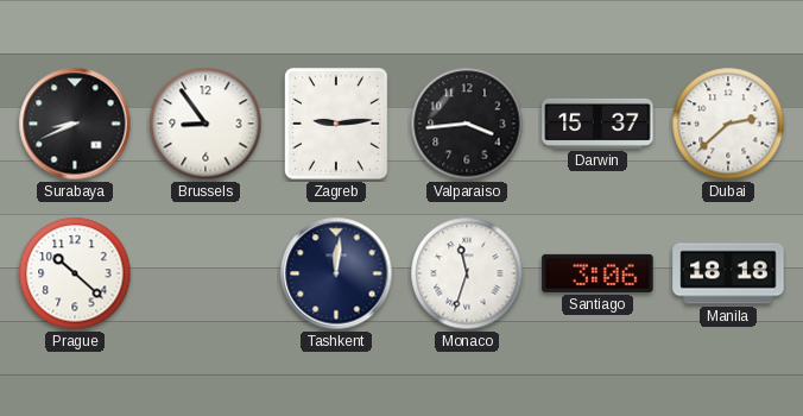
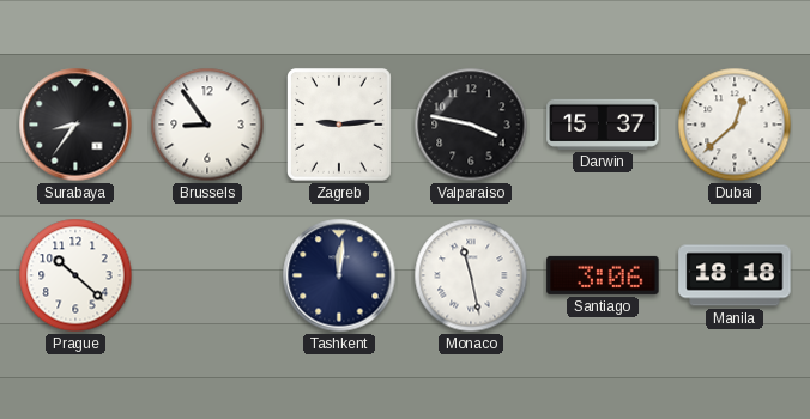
Surabaya: 8:41 -> 8:36
Valparaiso: 3:44 -> 3:47
Dubai: 2:38 -> 12:38
Monaco: 11:33 -> 11:28
